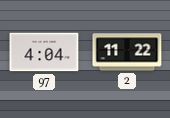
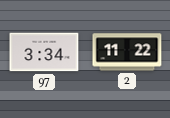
97: 4:04 -> 3:34
